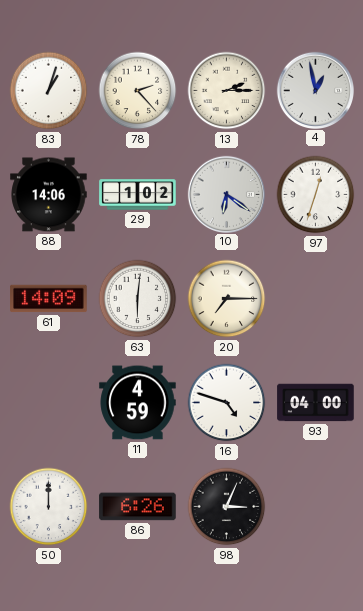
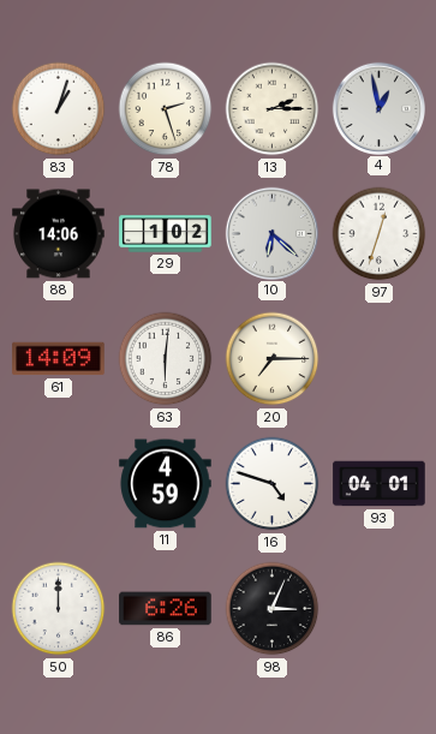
78: 2:23 -> 2:27
10: 6:21 -> 6:22
93: 04:00 -> 04:01
